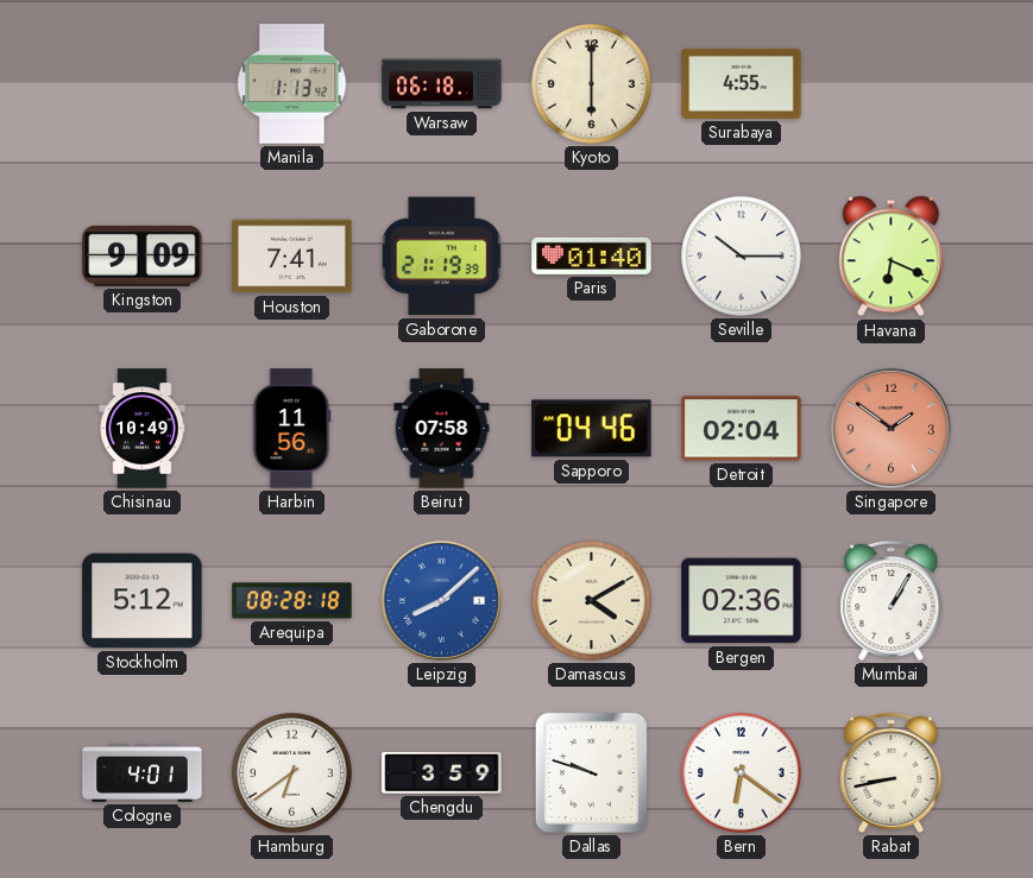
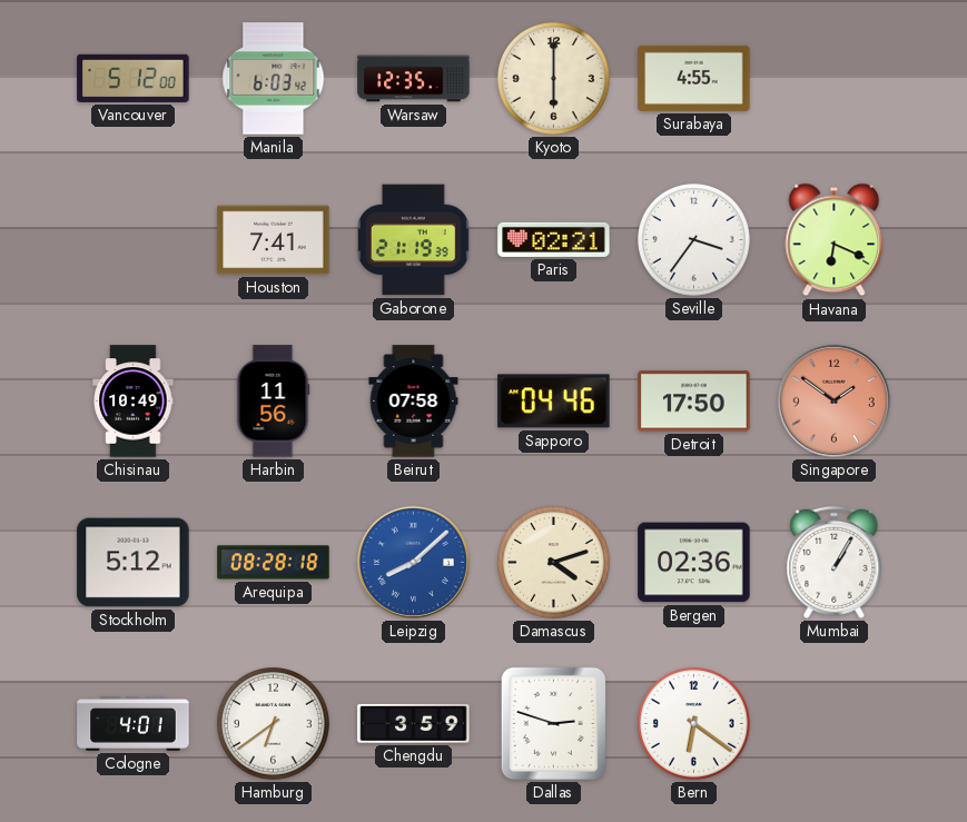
Vancouver: none -> 5:12
Manila: 1:13 -> 6:03
Warsaw: 06:18 -> 12:35
Kingston: 9:09 -> none
Paris: 01:40 -> 02:21
Seville: 10:15 -> 3:36
Detroit: 02:04 -> 17:50
Damascus: 4:10 -> 4:12
Dallas: 9:48 -> 2:48
Rabat: 8:43 -> none
